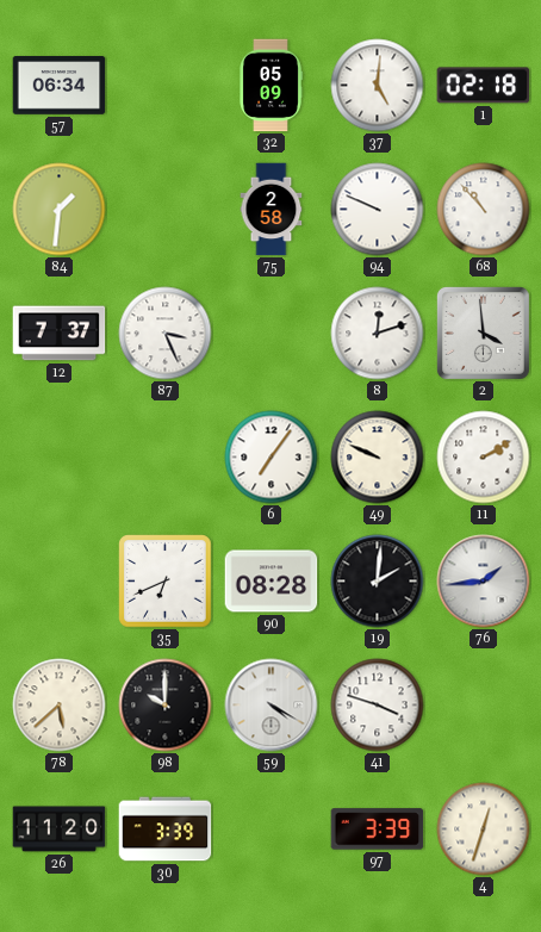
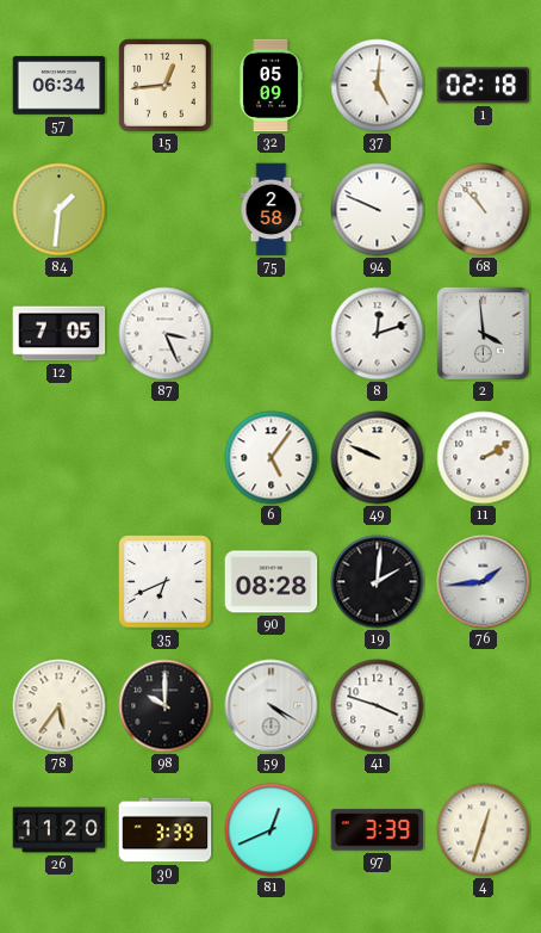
15: none -> 12:44
12: 7:37 -> 7:05
6: 7:06 -> 5:06
78: 5:38 -> 5:36
81: none -> 12:41
